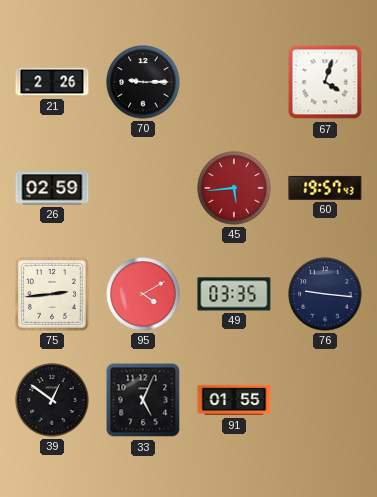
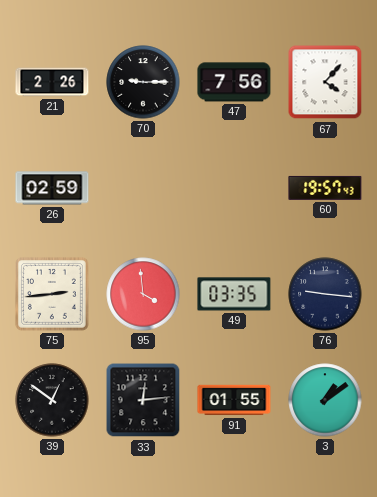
47: none -> 7:56
67: 4:03 -> 4:07
45: 5:44 -> none
95: 4:10 -> 3:59
33: 5:04 -> 12:14
3: none -> 1:09
